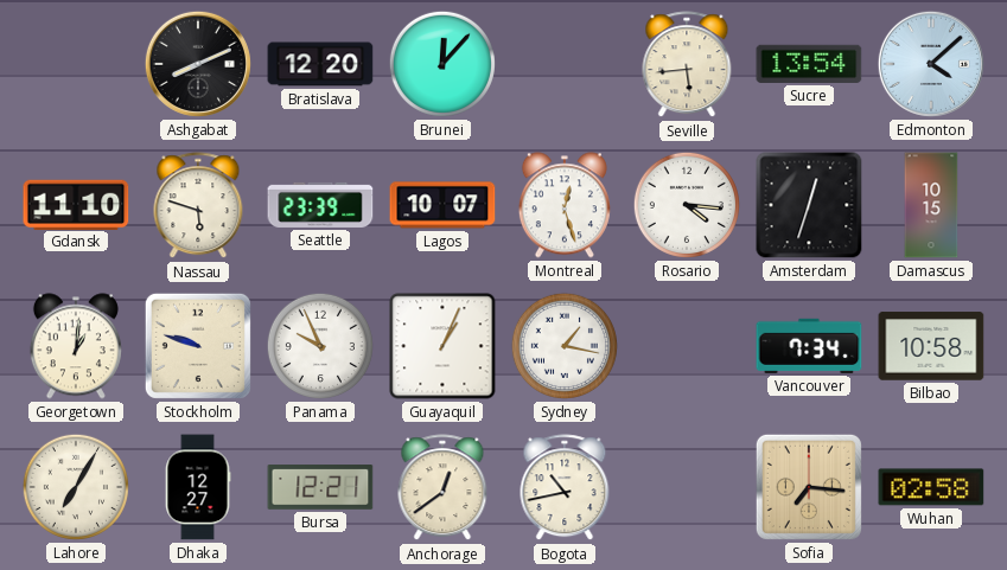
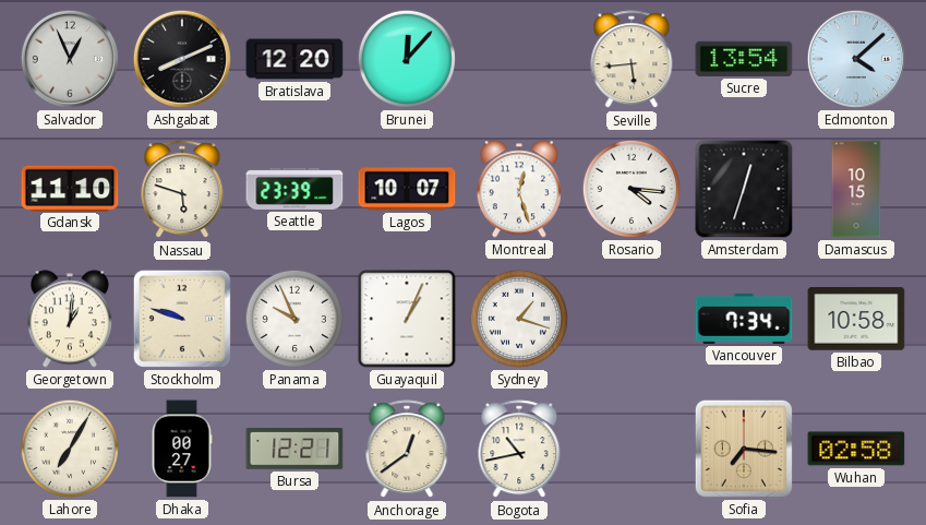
Salvador: none -> 12:56
Sydney: 1:17 -> 1:18
Dhaka: 12:27 -> 00:27
